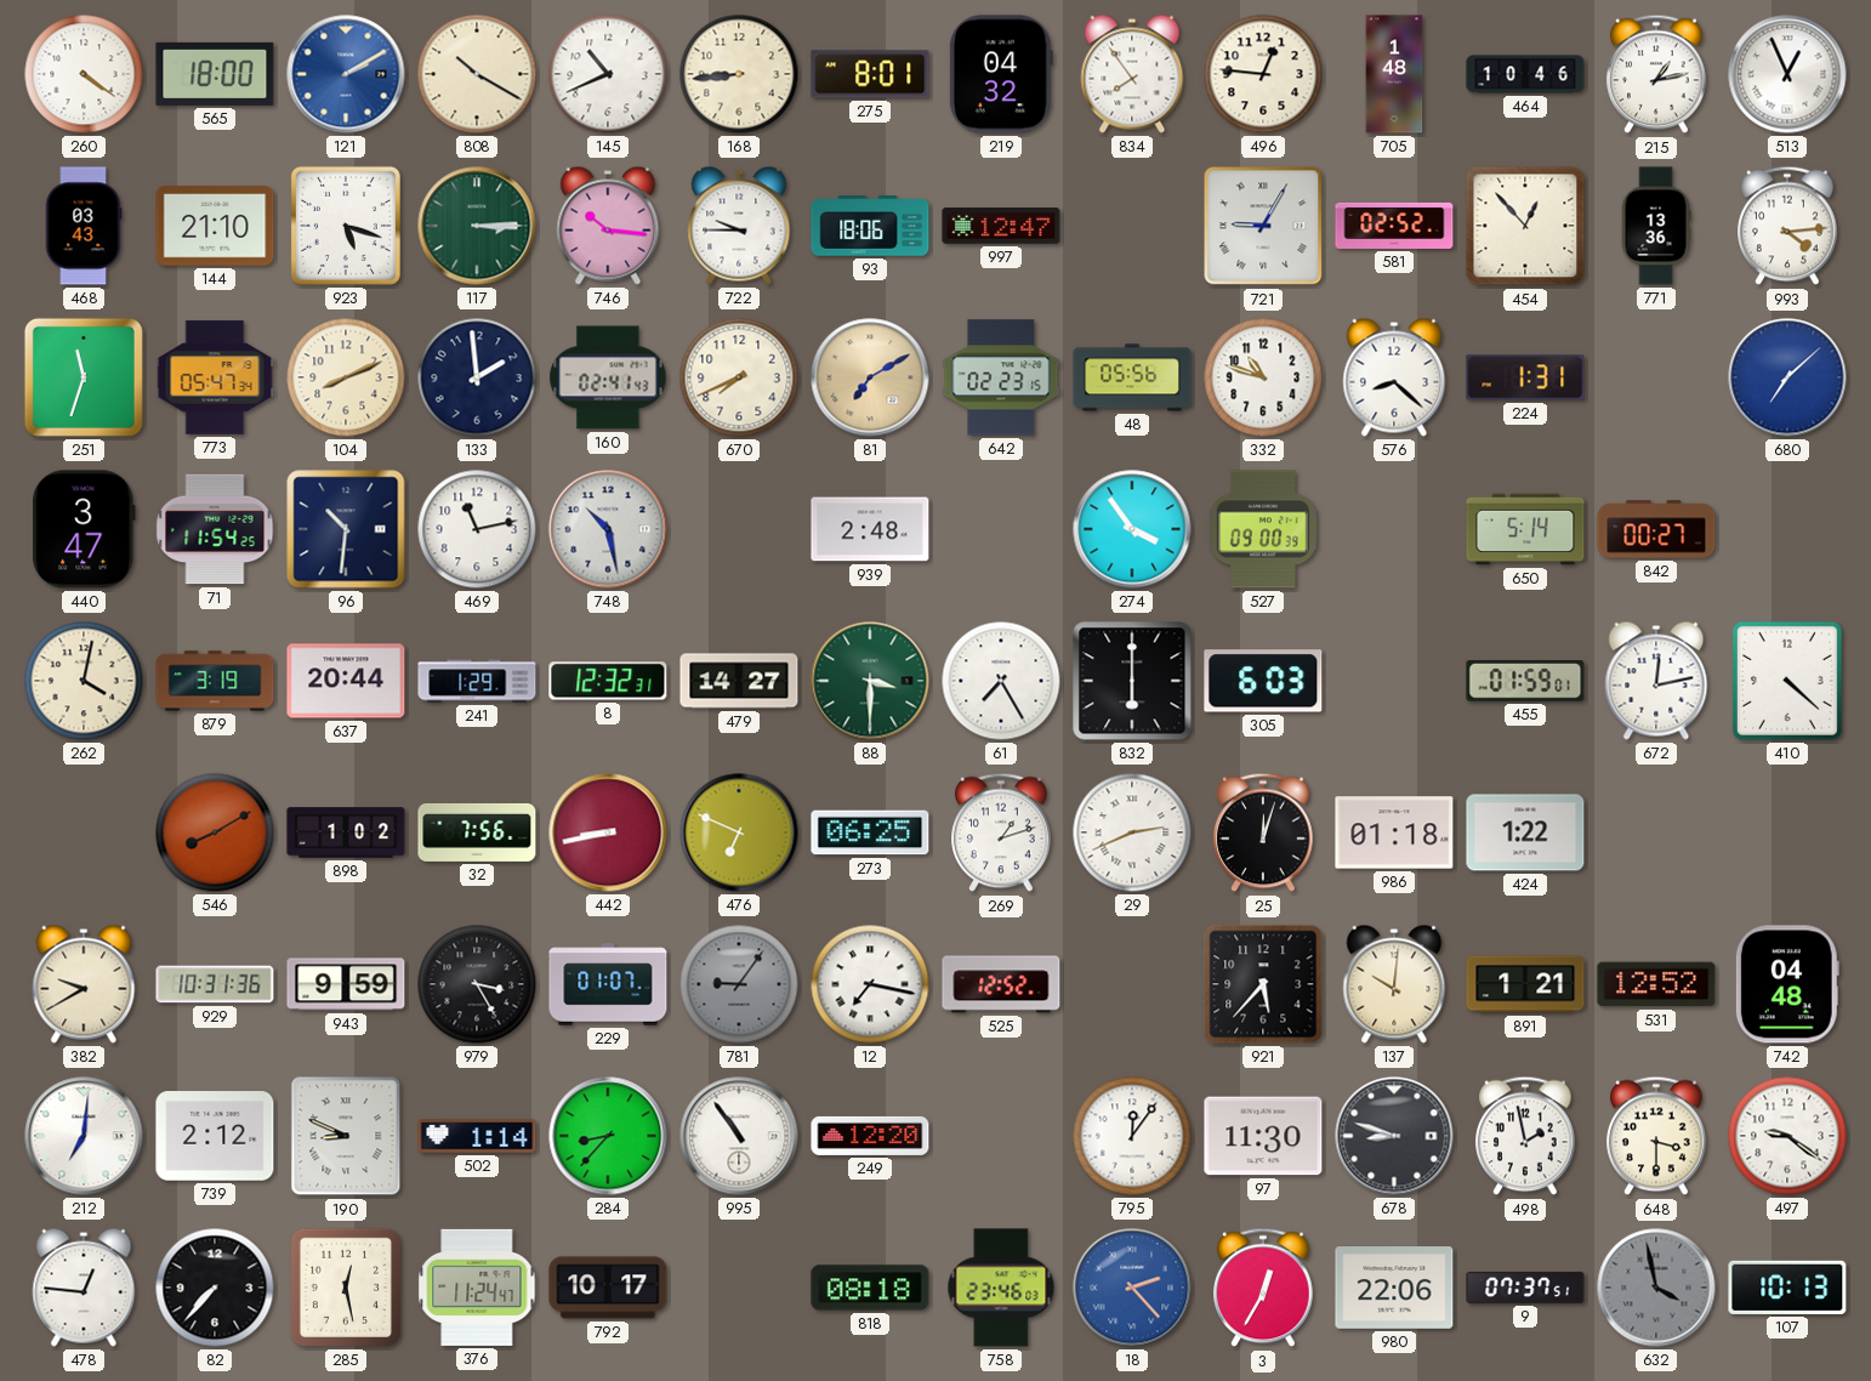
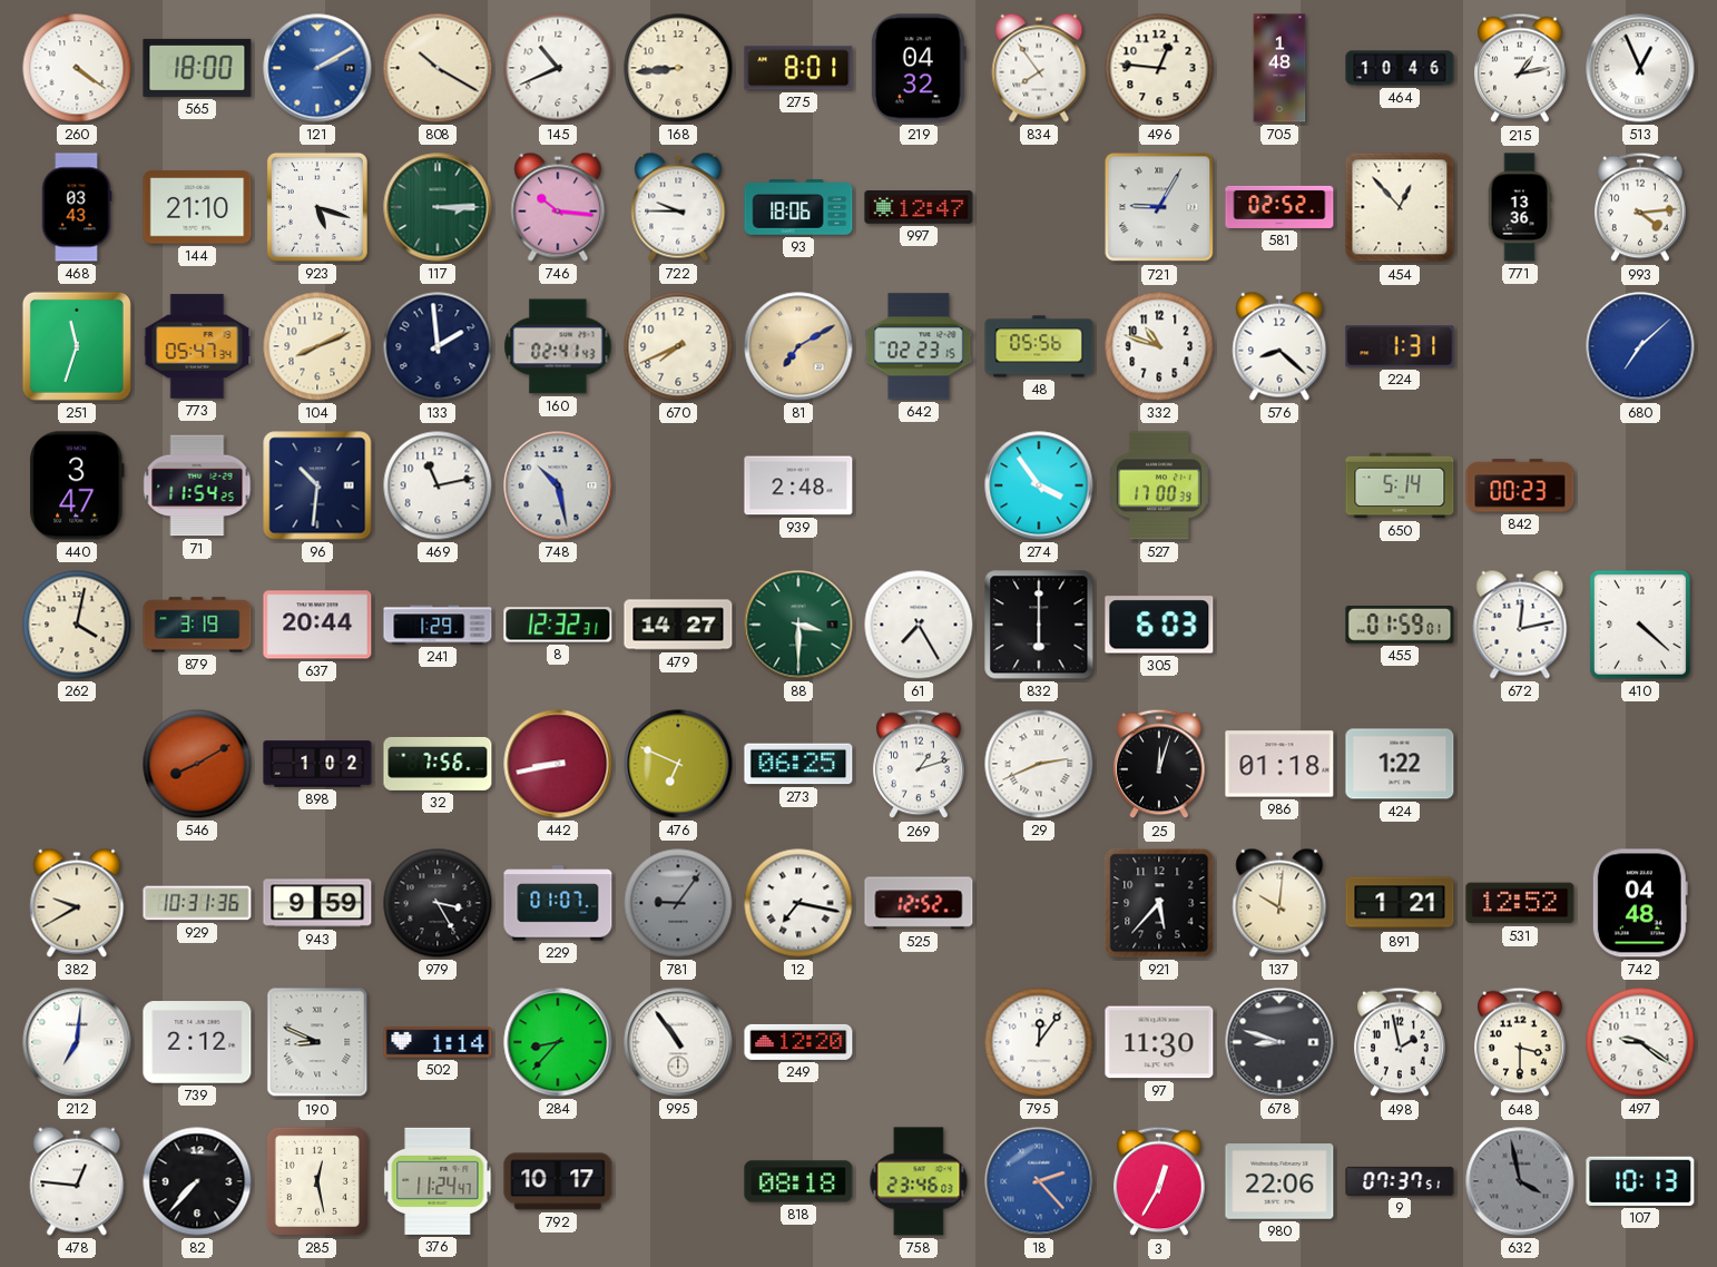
527: 09:00 -> 17:00
842: 00:27 -> 00:23
